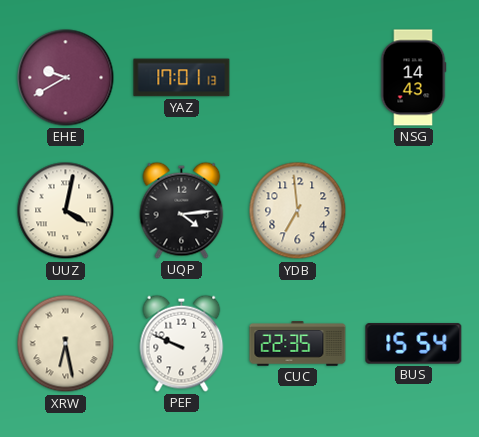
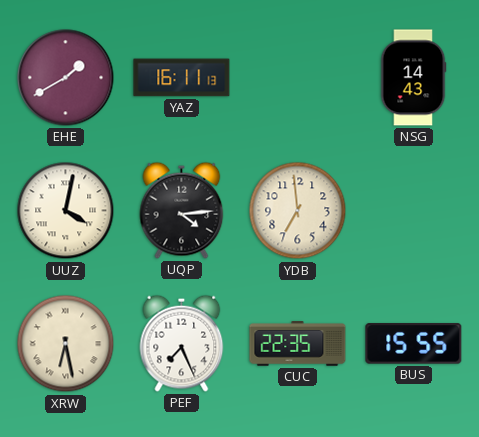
EHE: 9:40 -> 1:40
YAZ: 17:01 -> 16:11
PEF: 9:49 -> 7:26
BUS: 15:54 -> 15:55
